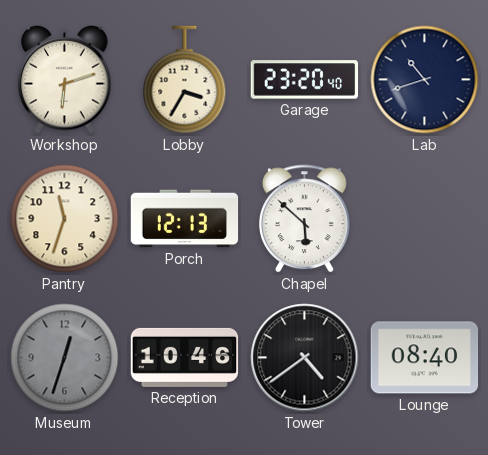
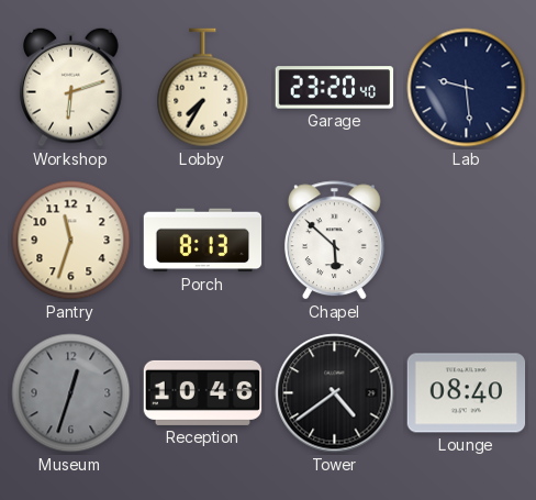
Lobby: 3:35 -> 7:35
Lab: 10:42 -> 9:29
Porch: 12:13 -> 8:13
